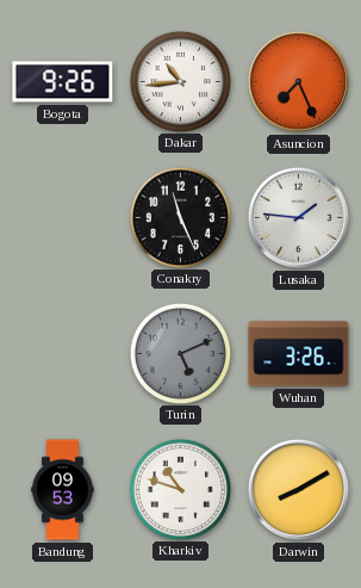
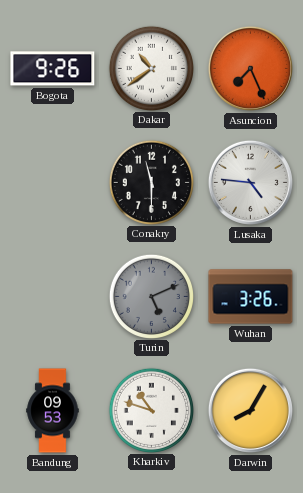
Dakar: 10:44 -> 10:39
Conakry: 11:26 -> 11:30
Lusaka: 1:46 -> 4:46
Darwin: 8:10 -> 8:05
